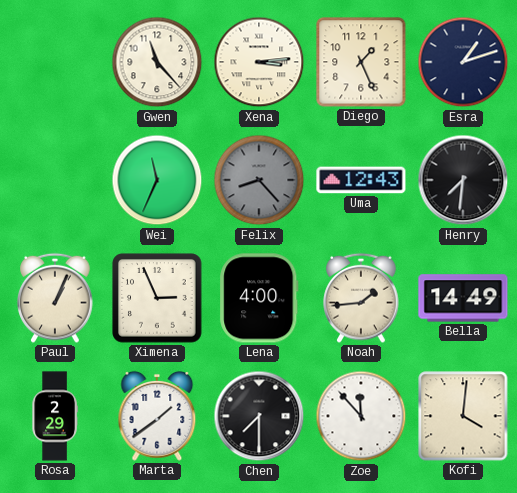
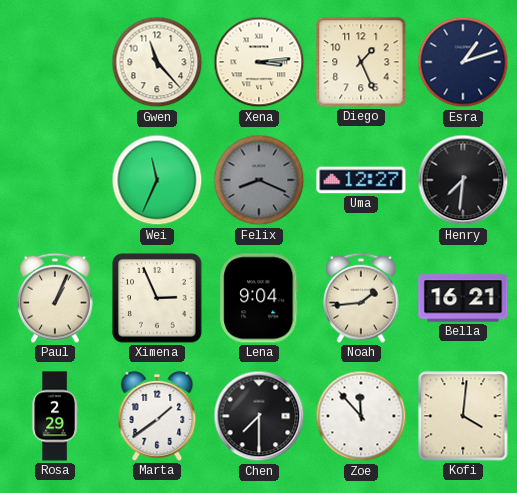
Felix: 8:23 -> 8:19
Uma: 12:43 -> 12:27
Lena: 4:00 -> 9:04
Bella: 14:49 -> 16:21
